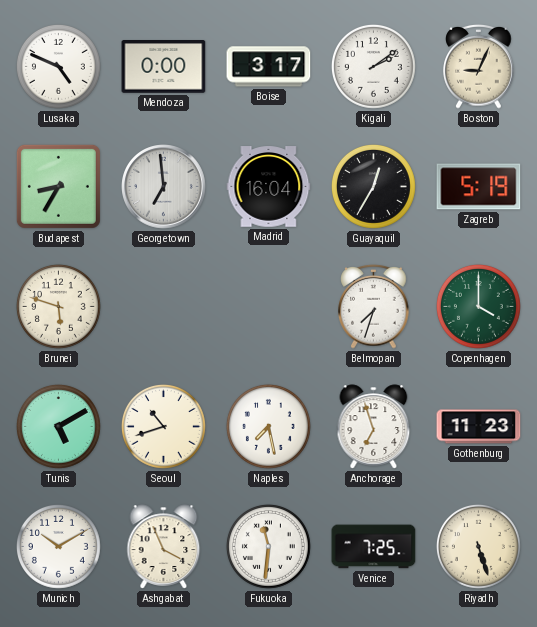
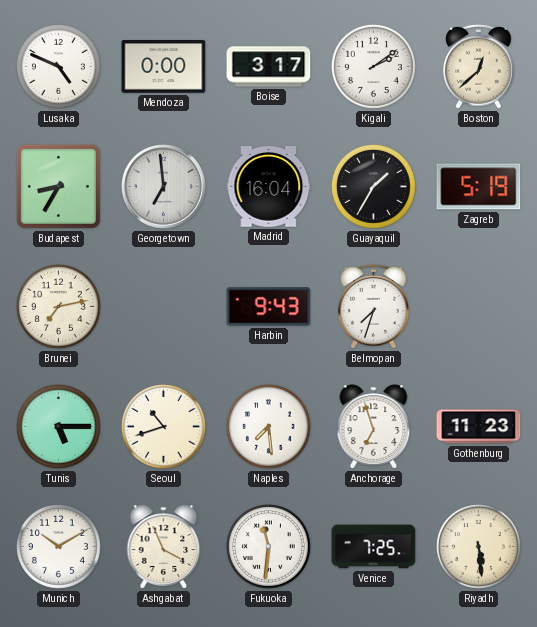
Boston: 9:04 -> 12:38
Guayaquil: 12:35 -> 1:35
Brunei: 5:48 -> 7:13
Harbin: none -> 9:43
Copenhagen: 4:00 -> none
Tunis: 5:10 -> 5:15
Naples: 7:28 -> 7:29
Riyadh: 5:27 -> 5:29
